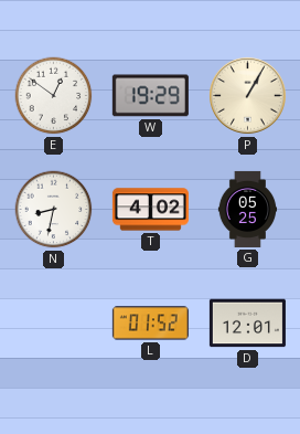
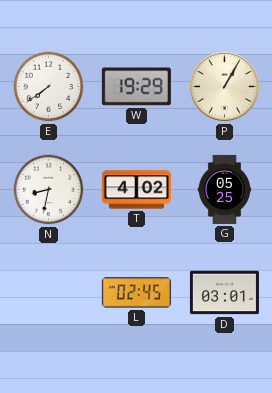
E: 12:51 -> 7:39
L: 01:52 -> 02:45
D: 12:01 -> 03:01
